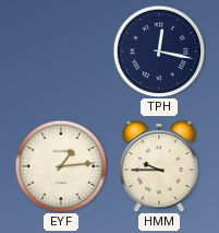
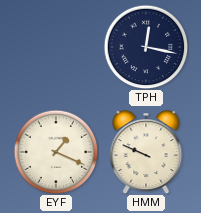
EYF: 1:14 -> 1:19
HMM: 9:45 -> 9:49
